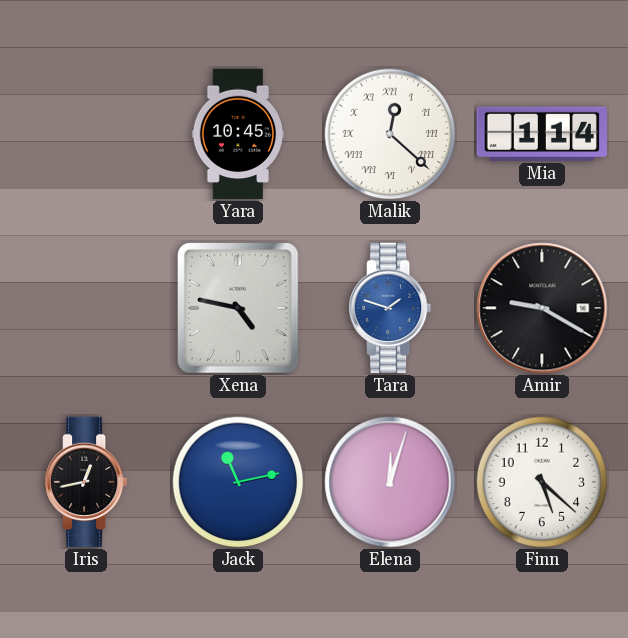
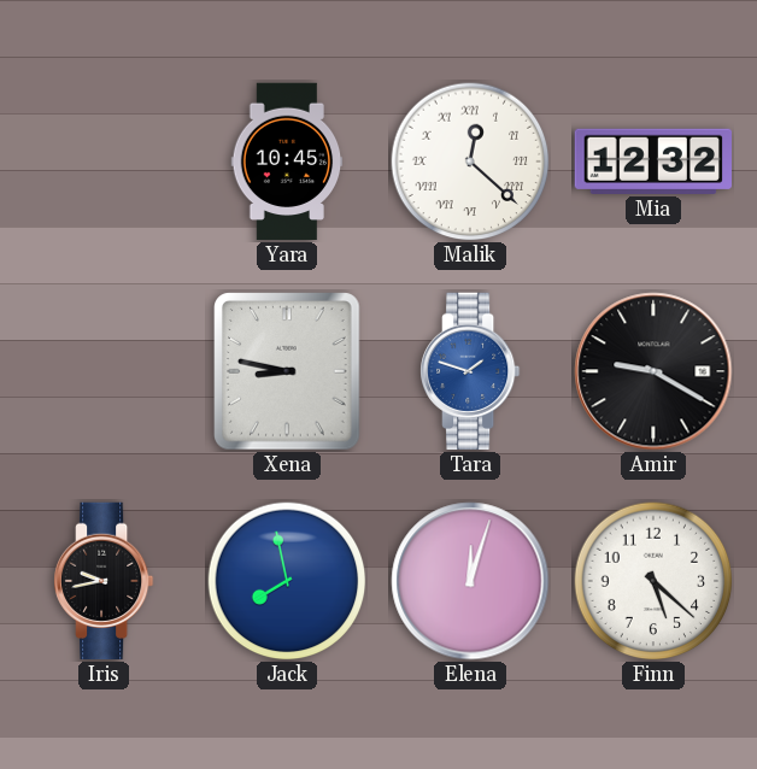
Mia: 1:14 -> 12:32
Xena: 4:47 -> 8:47
Iris: 12:43 -> 9:43
Jack: 11:13 -> 7:58
